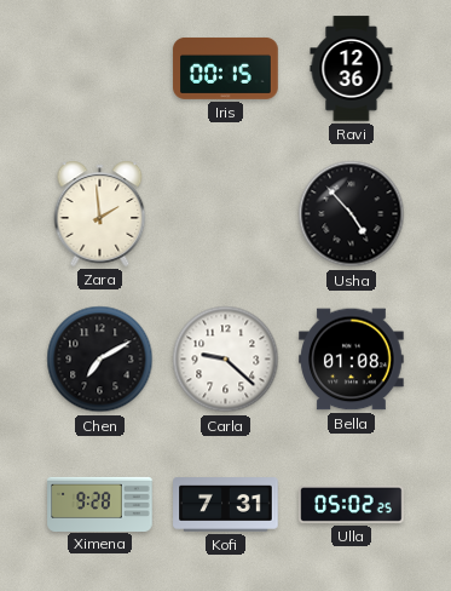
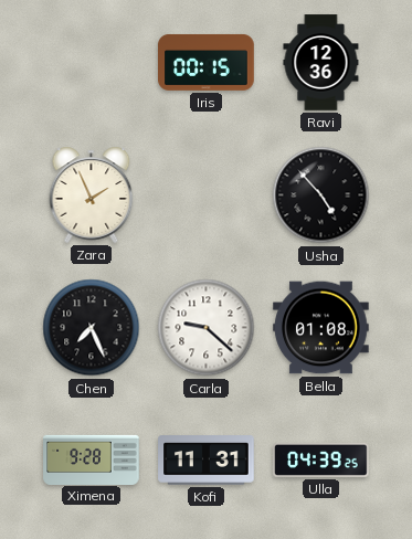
Zara: 1:59 -> 1:56
Chen: 7:10 -> 7:26
Kofi: 7:31 -> 11:31
Ulla: 05:02 -> 04:39
